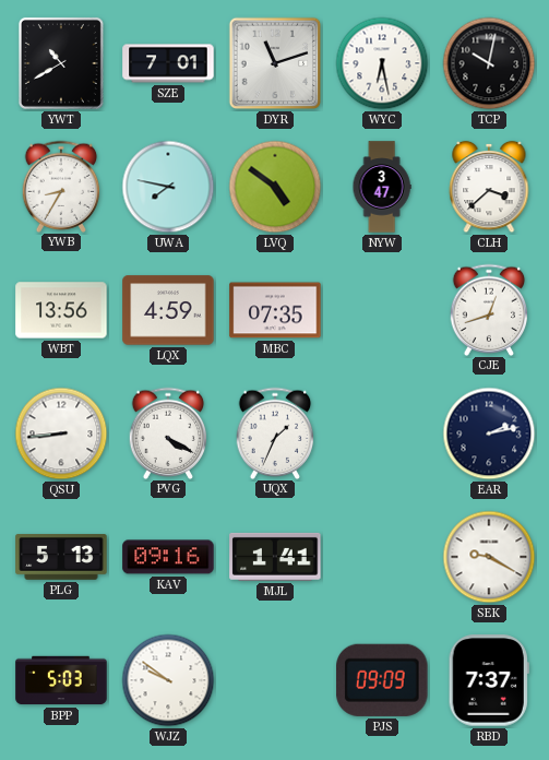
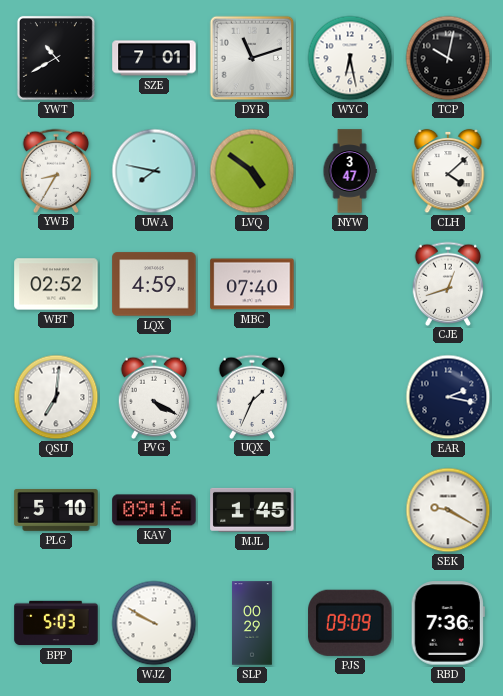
CLH: 3:38 -> 4:08
WBT: 13:56 -> 02:52
MBC: 07:35 -> 07:40
QSU: 8:44 -> 7:01
EAR: 2:13 -> 2:17
PLG: 5:13 -> 5:10
MJL: 1:41 -> 1:45
WJZ: 9:51 -> 9:50
SLP: none -> 00:29
RBD: 7:37 -> 7:36
